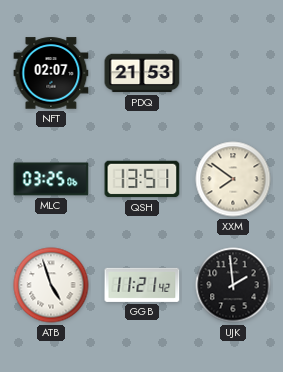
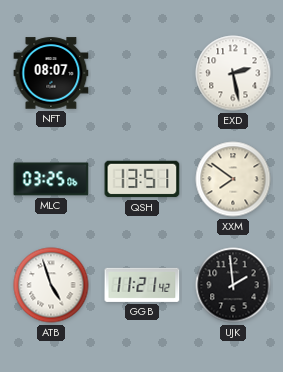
NFT: 02:07 -> 08:07
PDQ: 21:53 -> none
EXD: none -> 2:28
